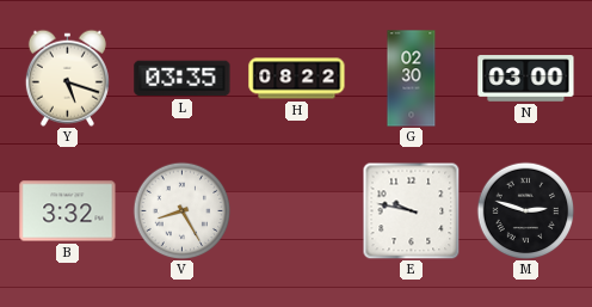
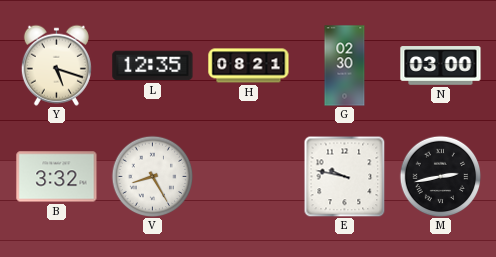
L: 03:35 -> 12:35
H: 08:22 -> 08:21
M: 2:48 -> 2:43
